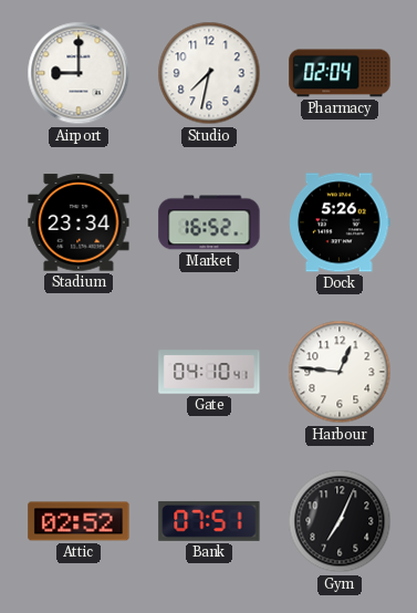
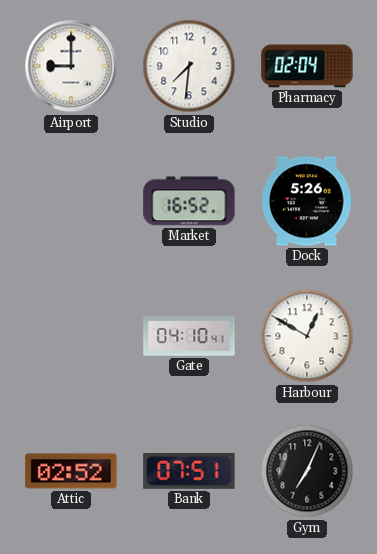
Studio: 7:32 -> 7:31
Stadium: 23:34 -> none
Harbour: 12:46 -> 12:50
